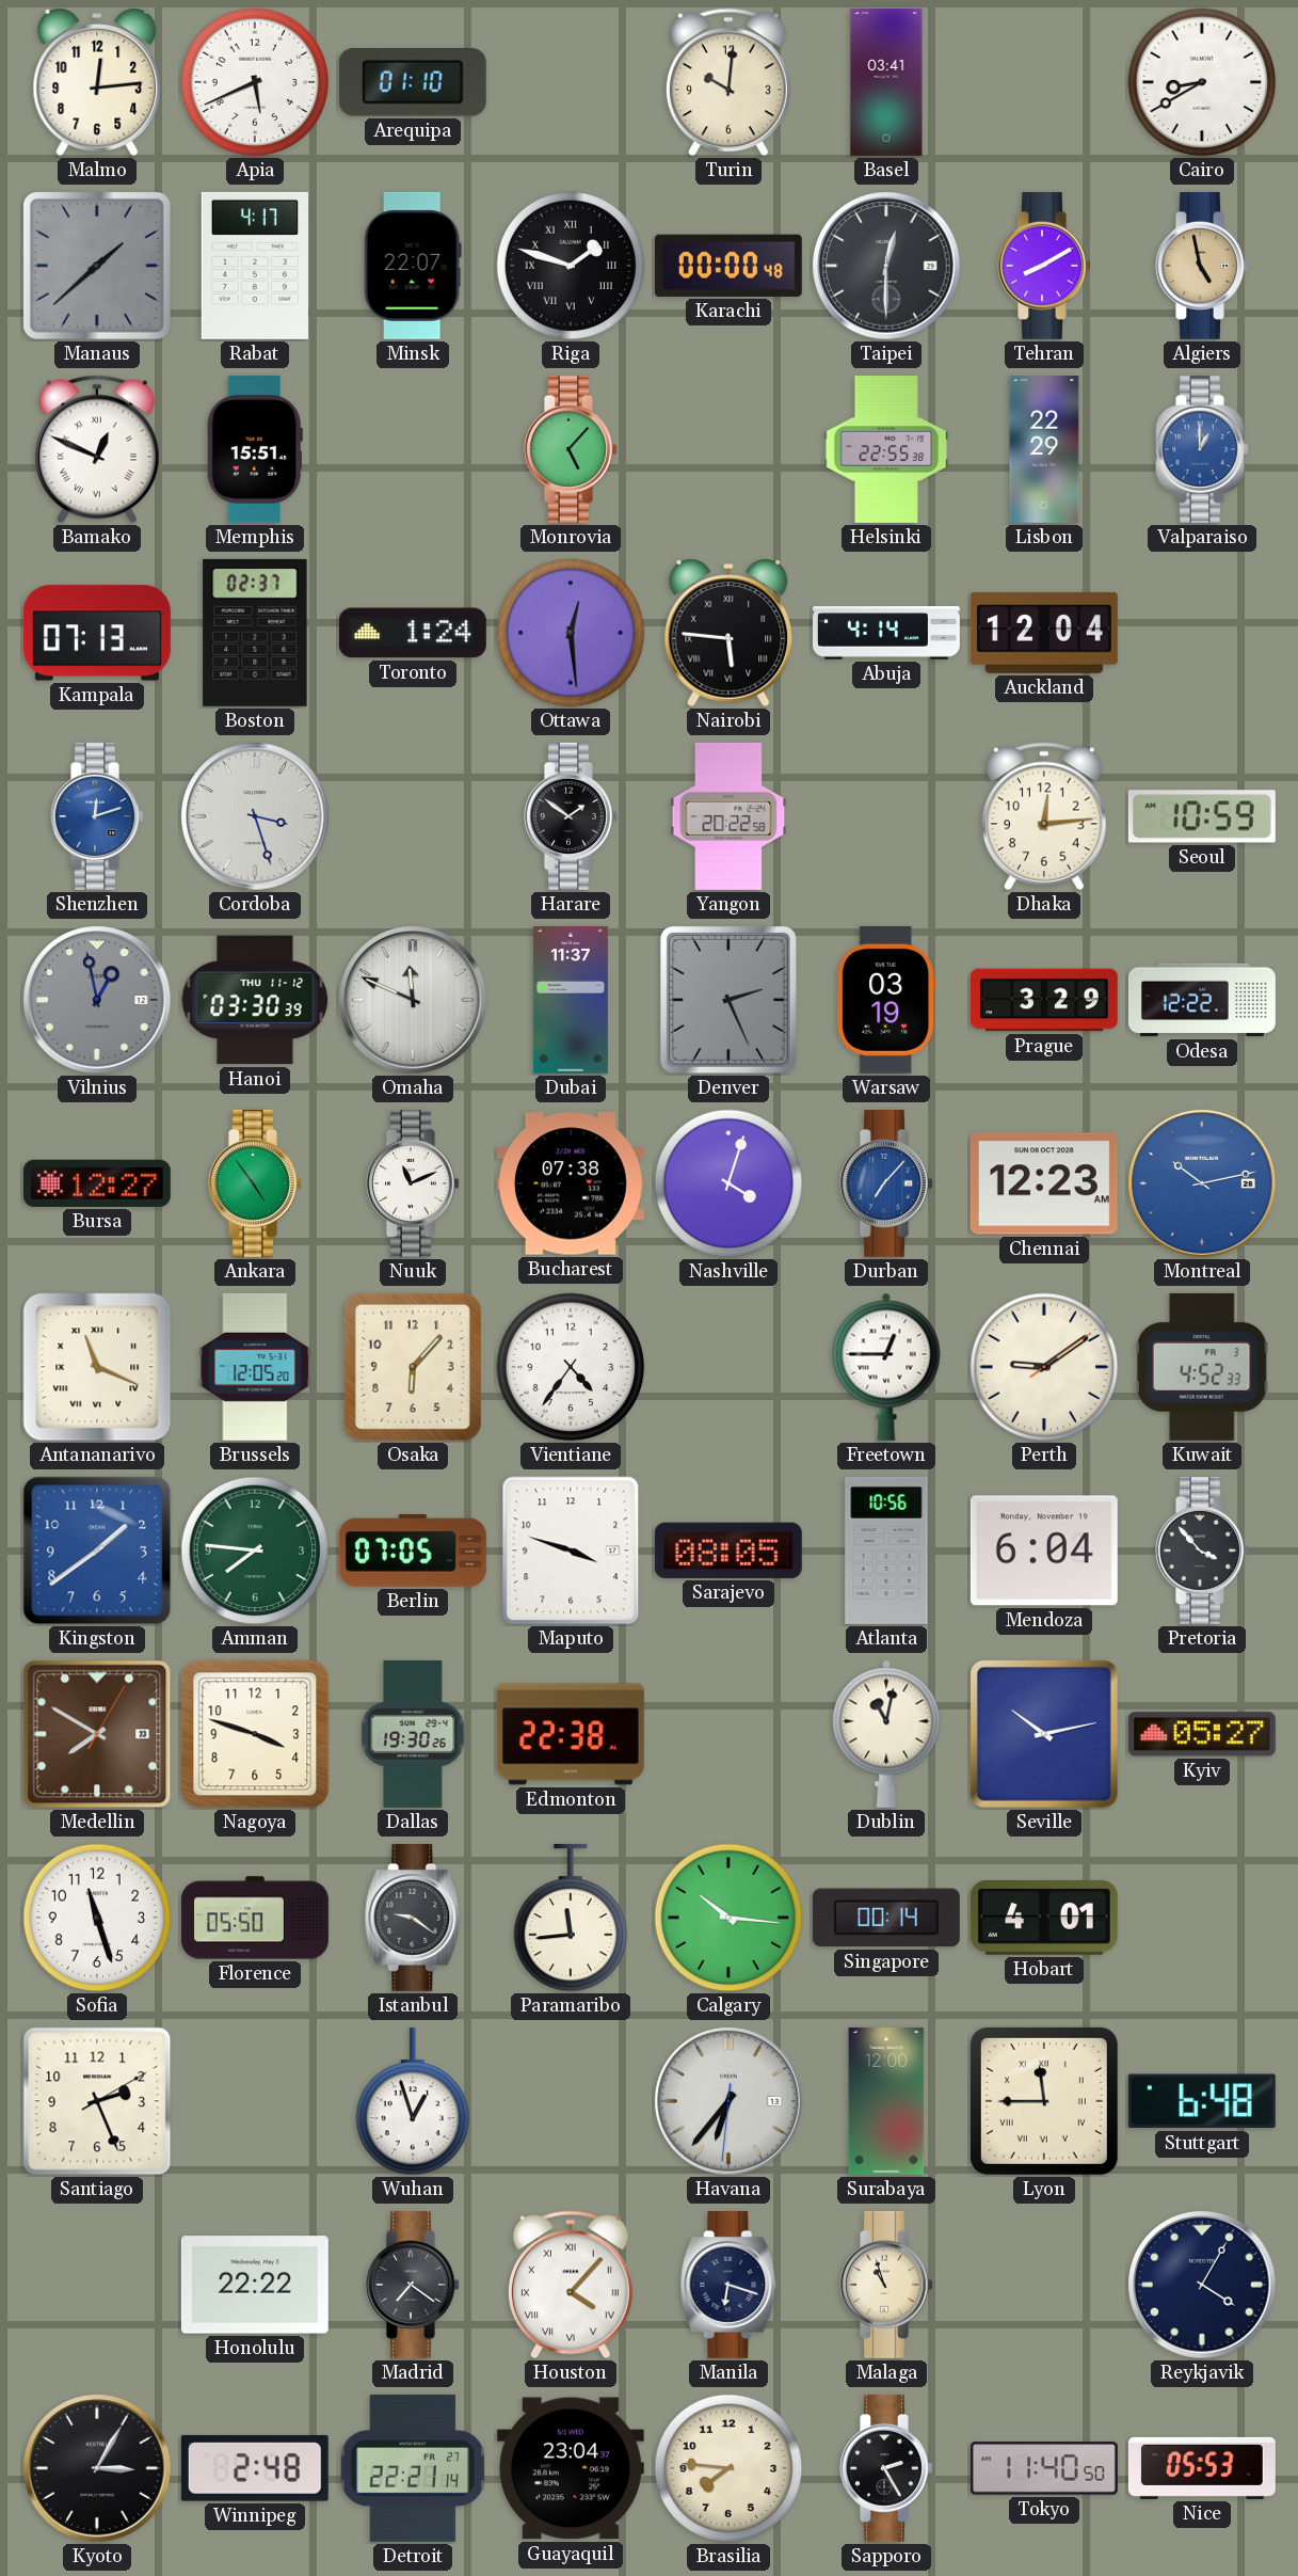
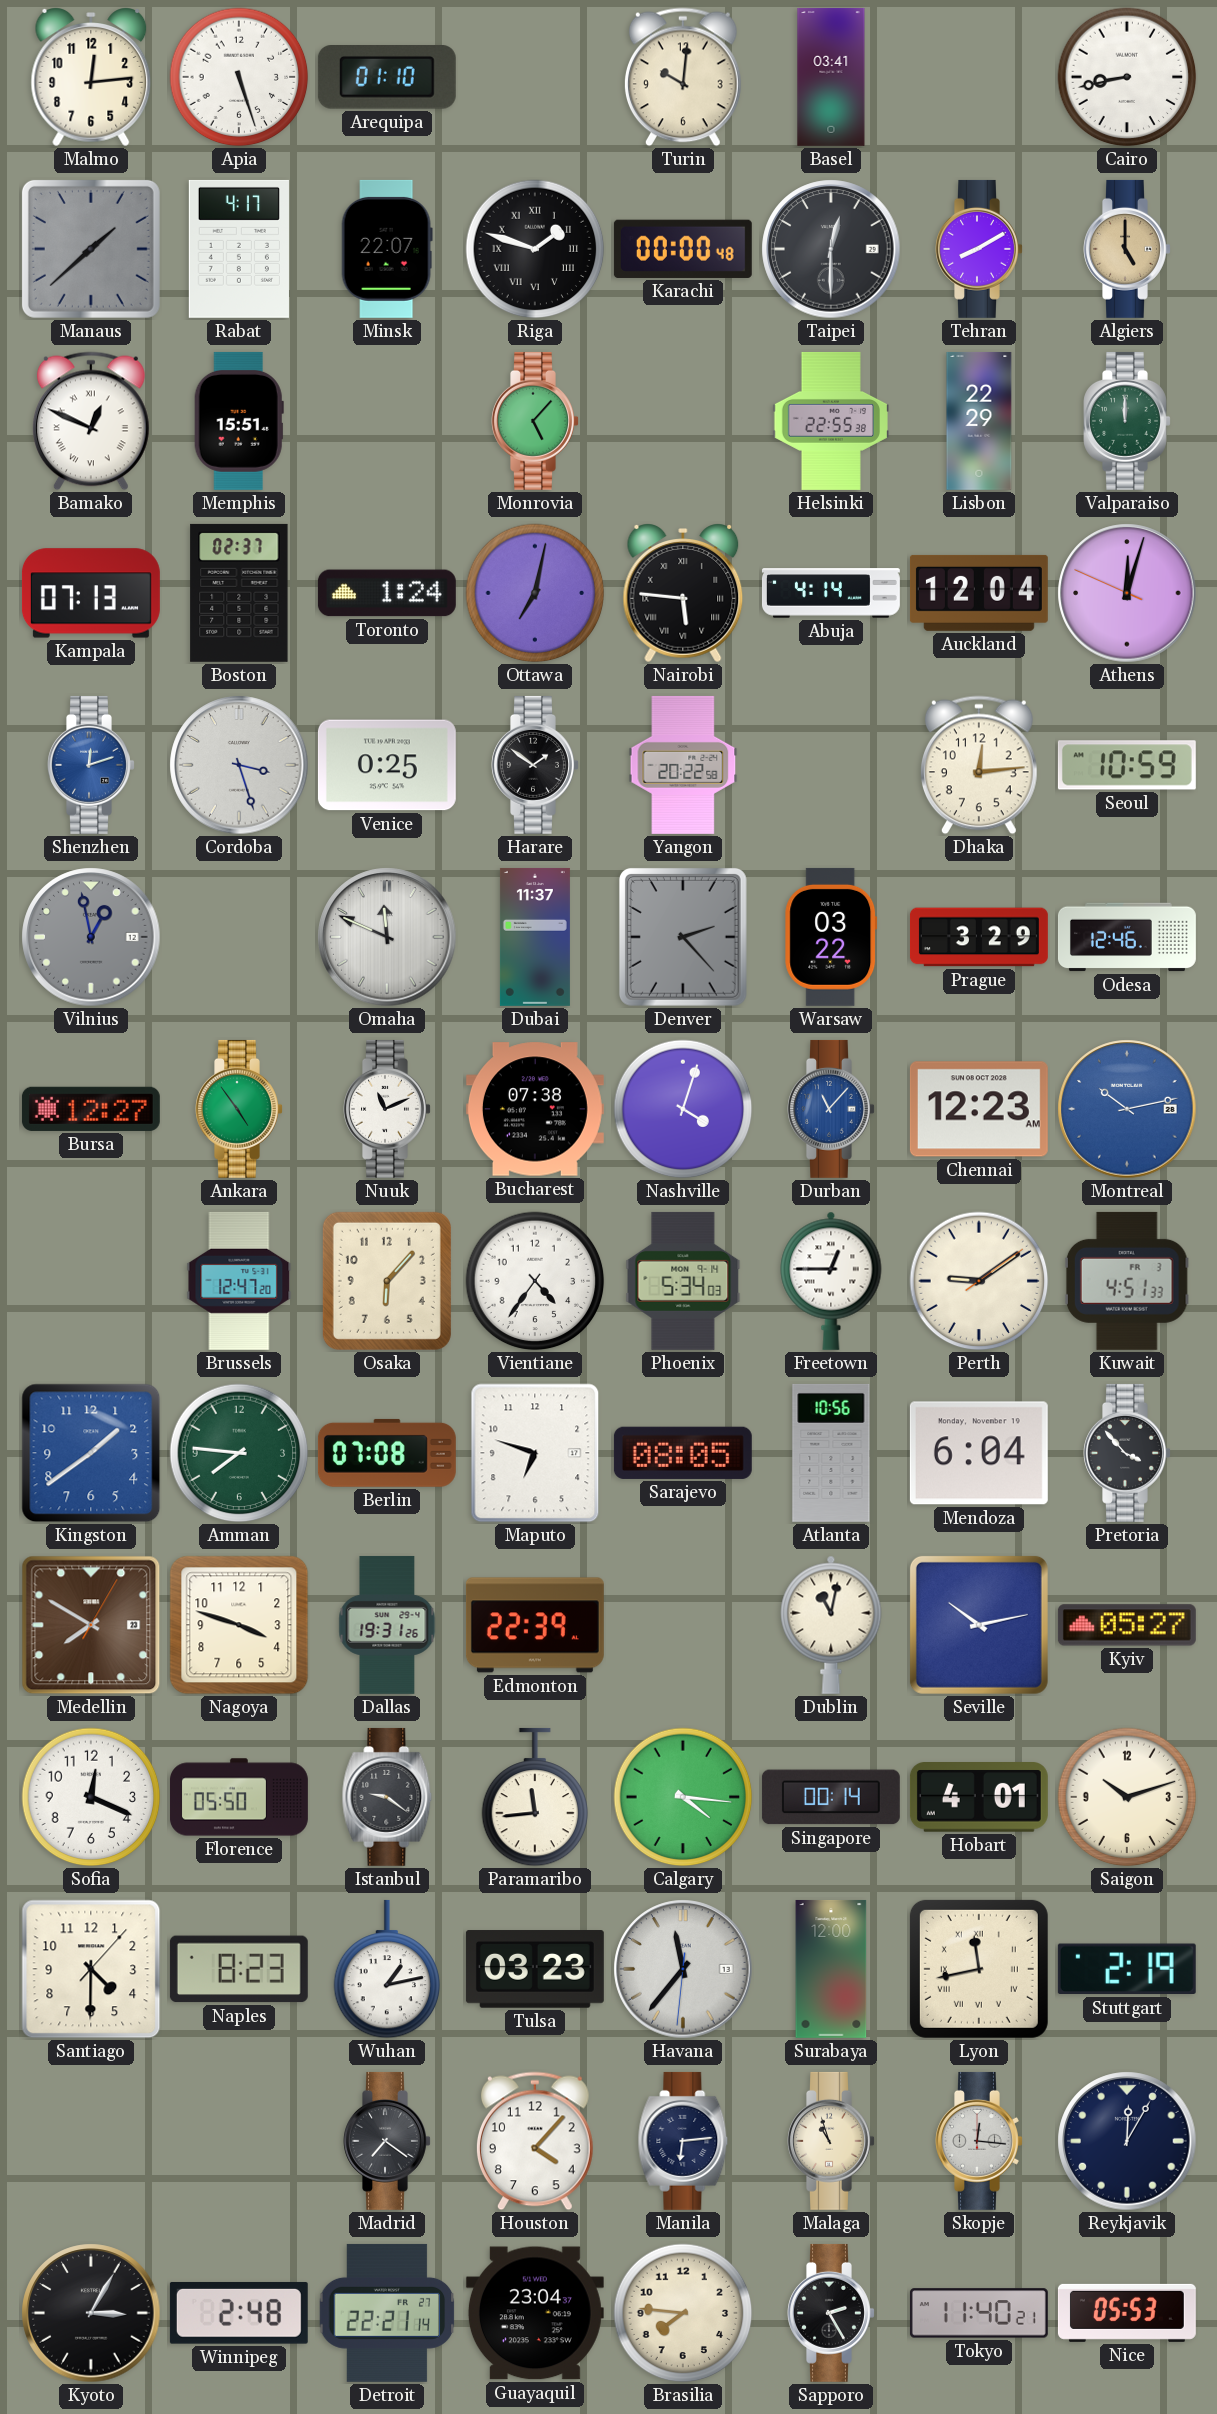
Apia: 5:41 -> 5:27
Cairo: 8:40 -> 8:43
Algiers: 4:58 -> 5:00
Valparaiso: 1:00 -> 12:00
Valparaiso dial: blue -> green
Ottawa: 12:29 -> 7:02
Athens: none -> 12:02
Venice: none -> 0:25
Hanoi: 03:30 -> none
Denver: 2:26 -> 2:23
Warsaw: 03:19 -> 03:22
Odesa: 12:22 -> 12:46
Durban: 7:07 -> 11:07
Antananarivo: 11:19 -> none
Brussels: 12:05 -> 12:47
Phoenix: none -> 5:34
Kuwait: 4:52 -> 4:51
Berlin: 07:05 -> 07:08
Maputo: 3:48 -> 6:48
Dallas: 19:30 -> 19:31
Edmonton: 22:38 -> 22:39
Sofia: 11:27 -> 12:19
Calgary: 10:16 -> 4:16
Saigon: none -> 10:12
Santiago: 2:26 -> 4:30
Naples: none -> 8:23
Wuhan: 12:57 -> 1:13
Tulsa: none -> 03:23
Havana: 6:36 -> 11:36
Lyon: 11:45 -> 11:43
Stuttgart: 6:48 -> 2:19
Honolulu: 22:22 -> none
Houston numerals: Roman -> Arabic
Manila: 6:18 -> 6:14
Skopje: none -> 12:16
Reykjavik: 4:05 -> 12:05
Tokyo: 11:40:50 -> 11:40:21
